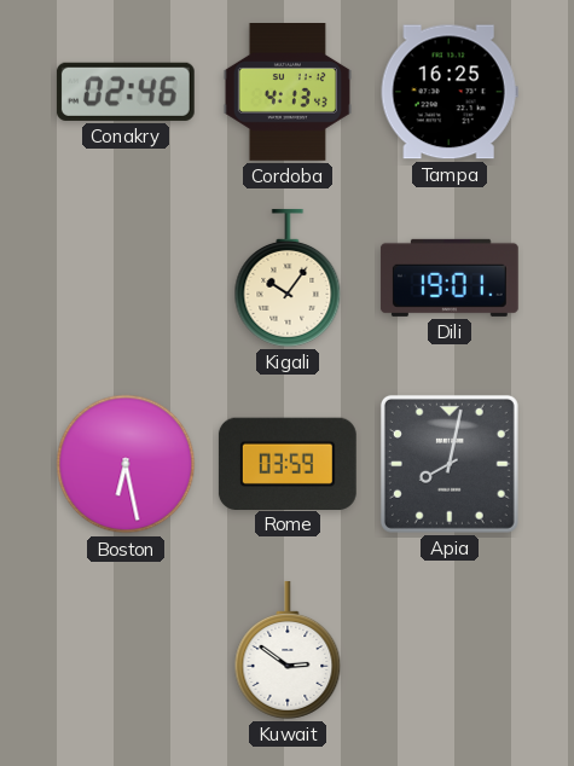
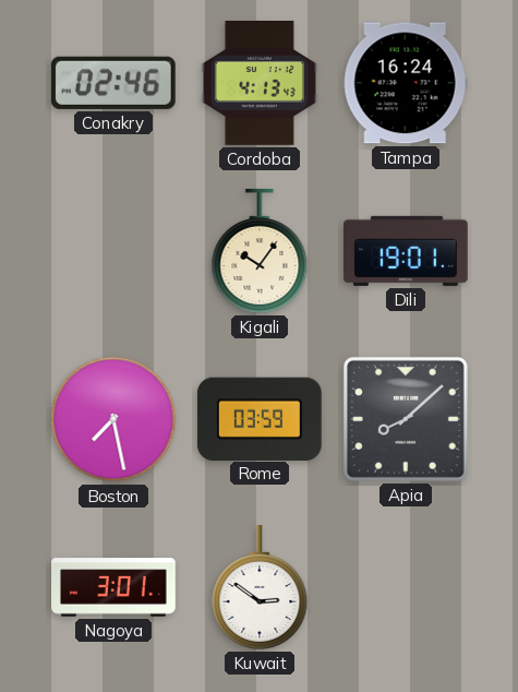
Tampa: 16:25 -> 16:24
Boston: 6:28 -> 7:28
Apia: 8:02 -> 8:08
Nagoya: none -> 3:01
